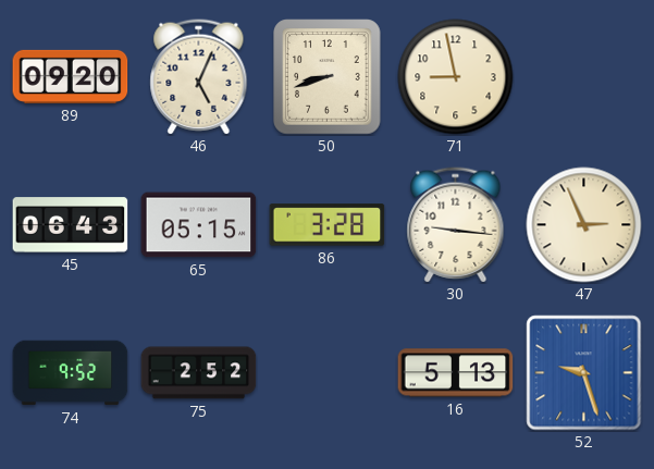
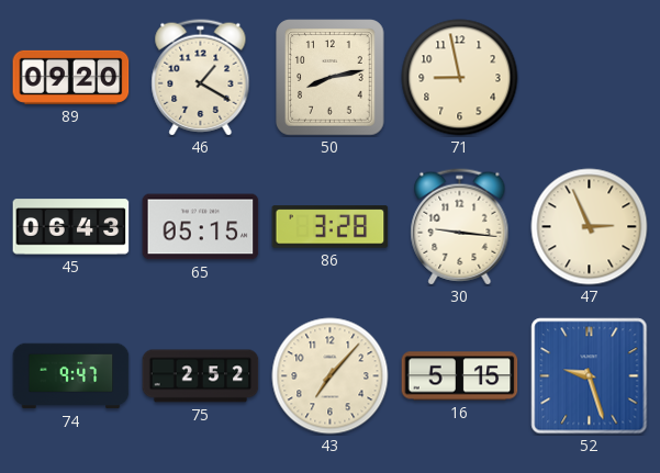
46: 5:04 -> 1:20
50: 8:42 -> 8:13
74: 9:52 -> 9:47
43: none -> 7:07
16: 5:13 -> 5:15
